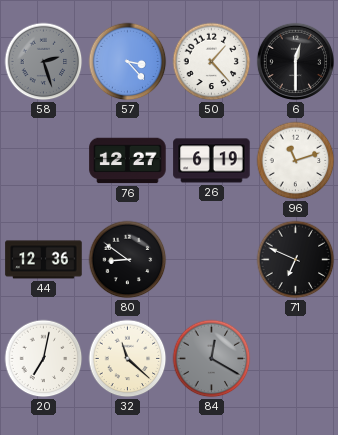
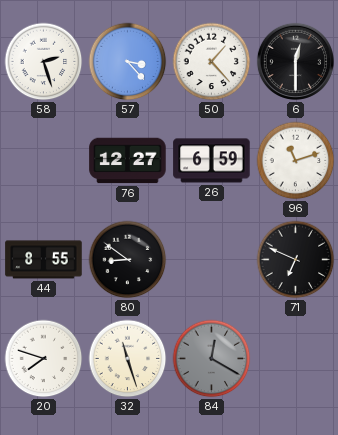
58 dial: grey -> white
26: 6:19 -> 6:59
44: 12:36 -> 8:55
20: 7:02 -> 7:48
32: 11:22 -> 11:27
